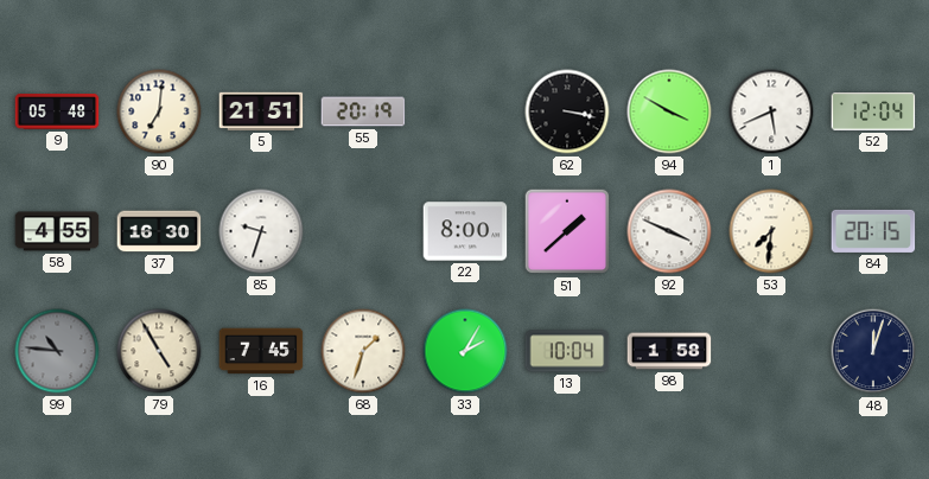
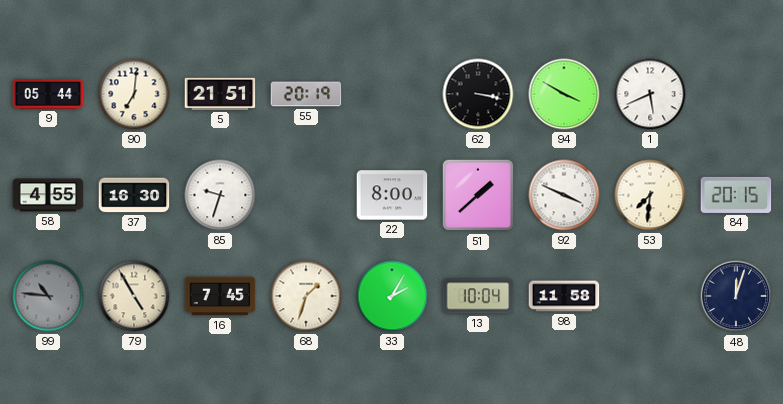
9: 05:48 -> 05:44
52: 12:04 -> none
98: 1:58 -> 11:58
